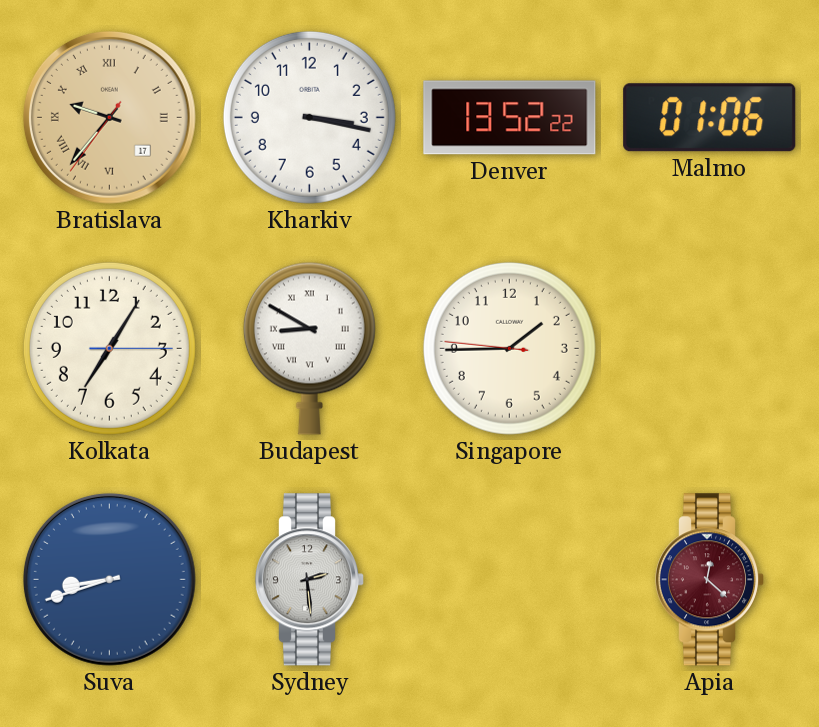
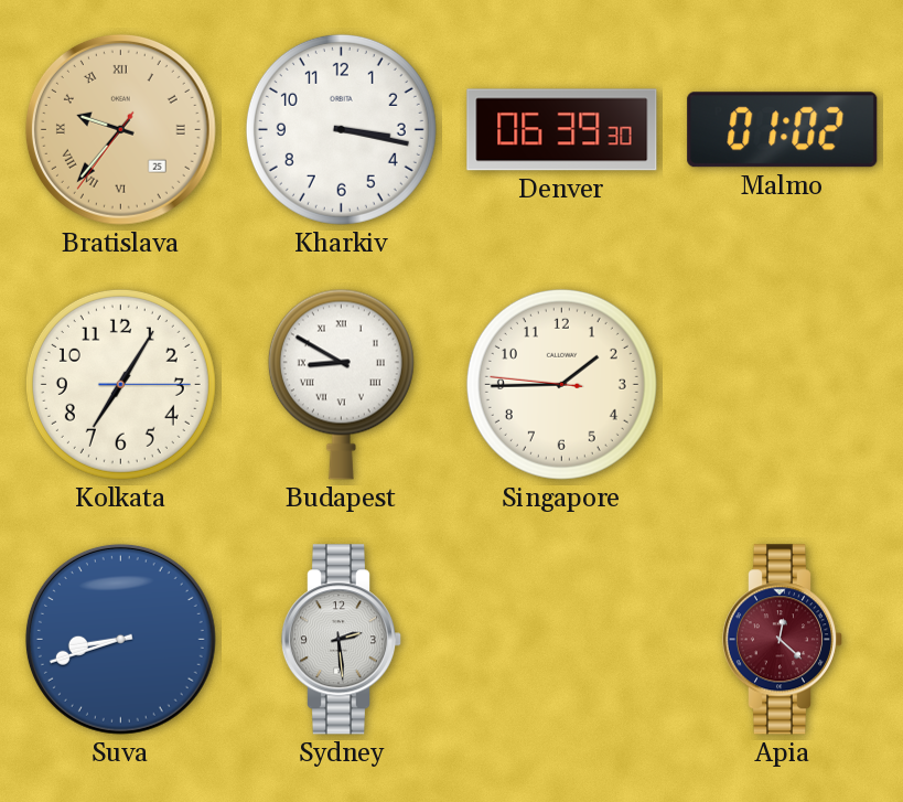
Bratislava date: 17 -> 25
Denver: 13:52 -> 06:39
Malmo: 01:06 -> 01:02
